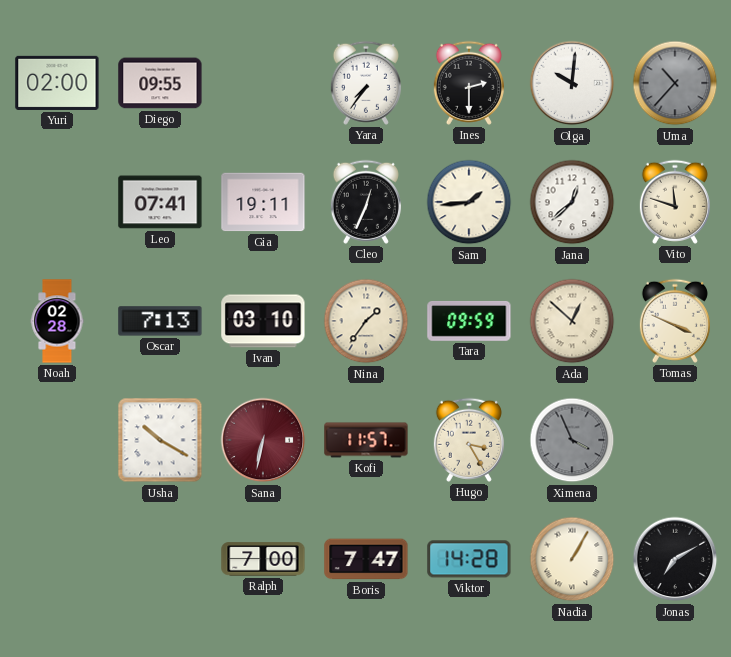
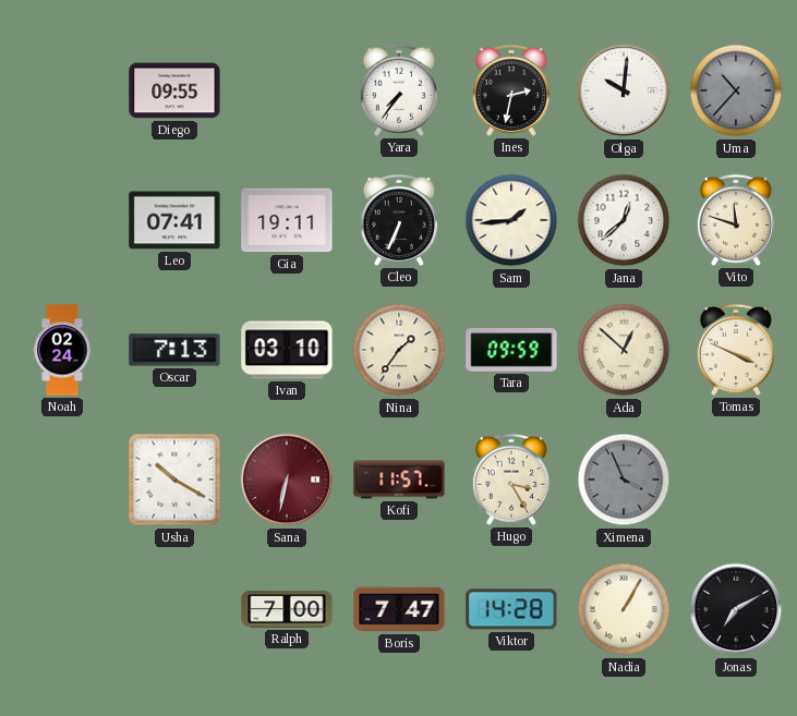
Yuri: 02:00 -> none
Ines: 2:30 -> 2:32
Cleo: 12:34 -> 6:34
Noah: 02:28 -> 02:24
